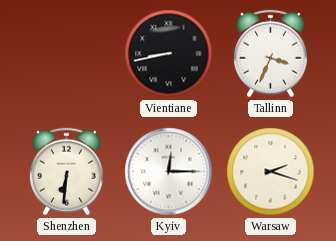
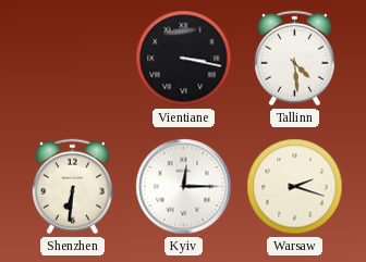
Vientiane: 8:43 -> 3:17
Tallinn: 3:34 -> 4:29
